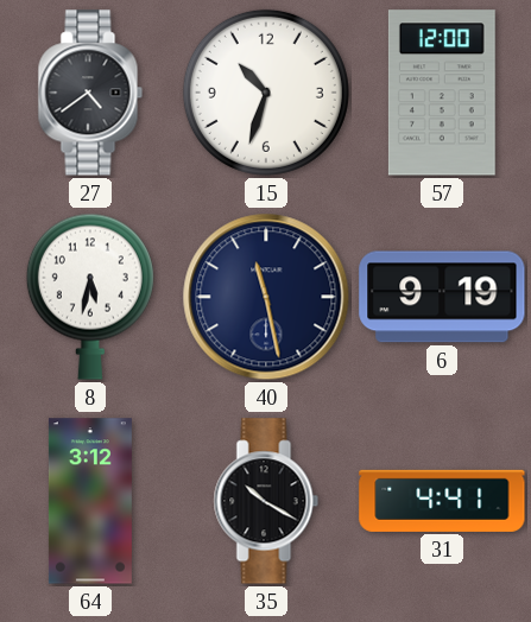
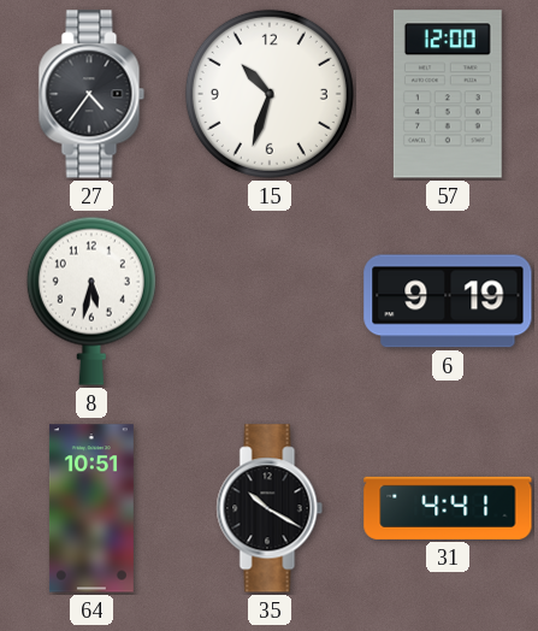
27: 4:39 -> 4:36
40: 11:28 -> none
64: 3:12 -> 10:51
